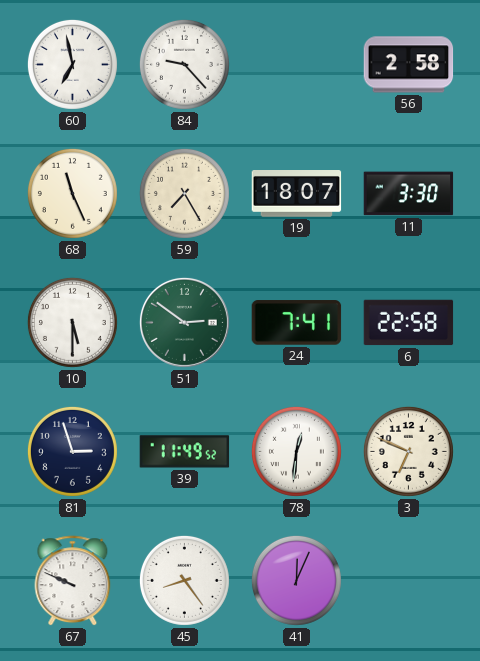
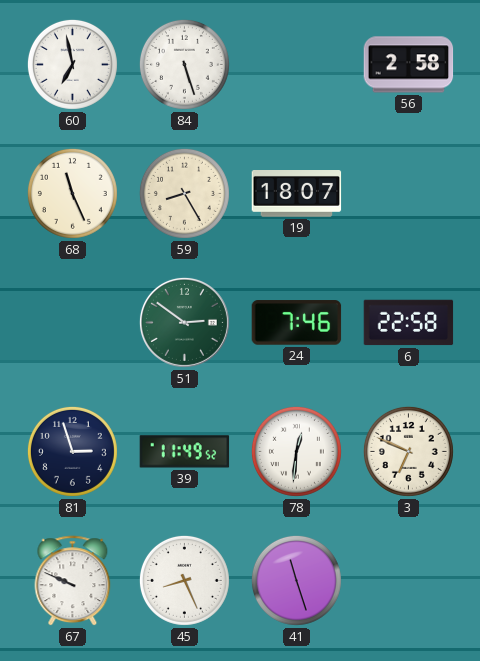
84: 9:23 -> 5:27
59: 7:25 -> 8:25
11: 3:30 -> none
10: 5:30 -> none
24: 7:41 -> 7:46
45: 8:24 -> 8:26
41: 12:04 -> 11:27
